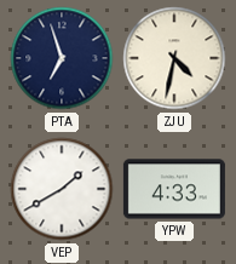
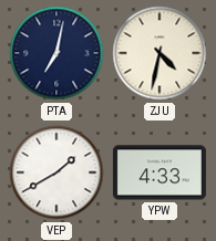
PTA: 6:57 -> 7:02
